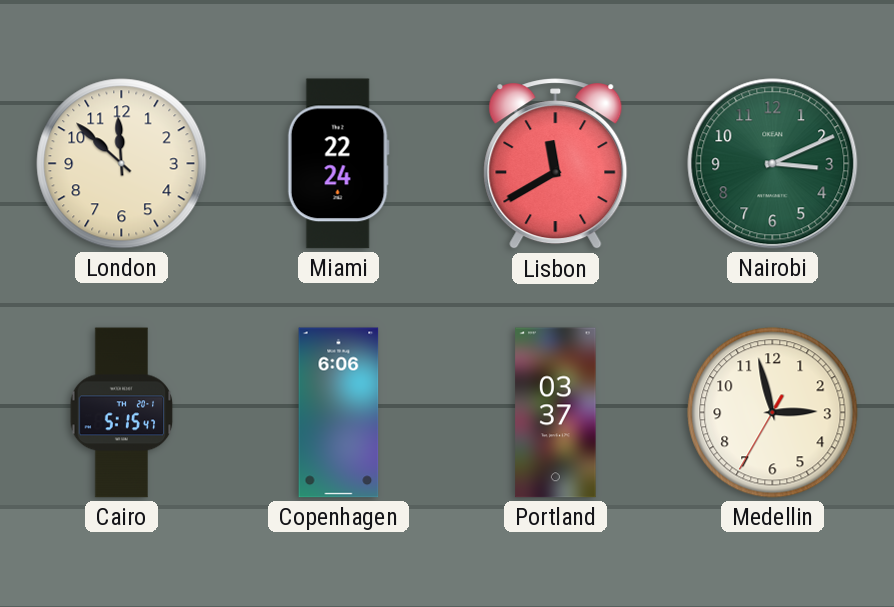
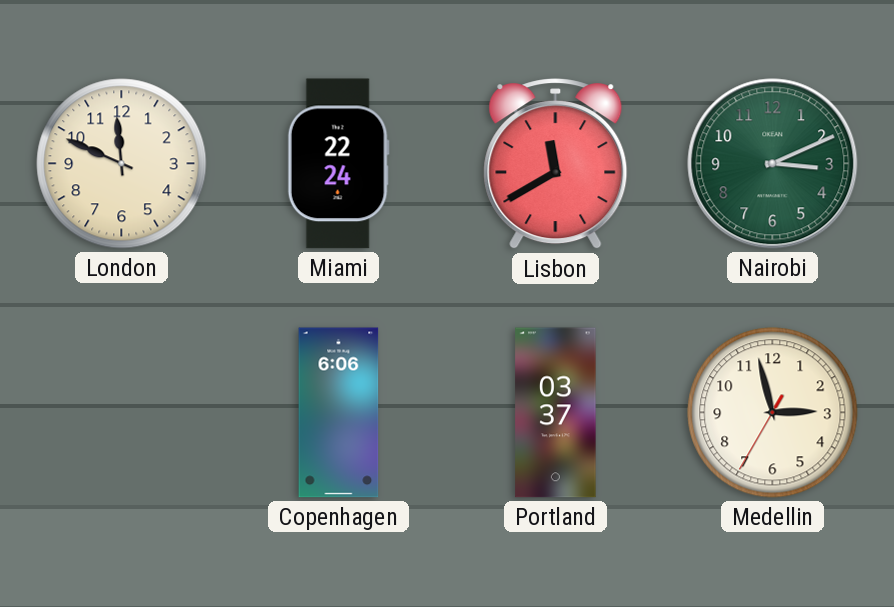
London: 11:52 -> 11:49
Cairo: 5:15 -> none
